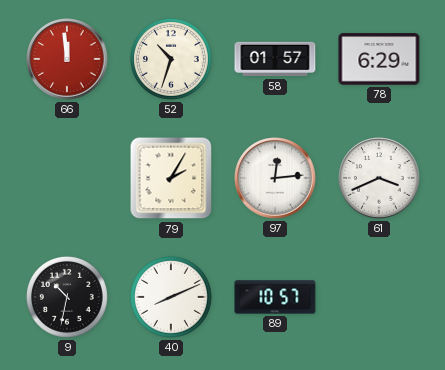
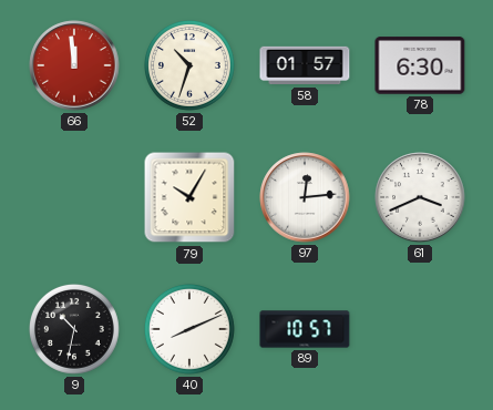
78: 6:29 -> 6:30
79: 2:05 -> 10:05
